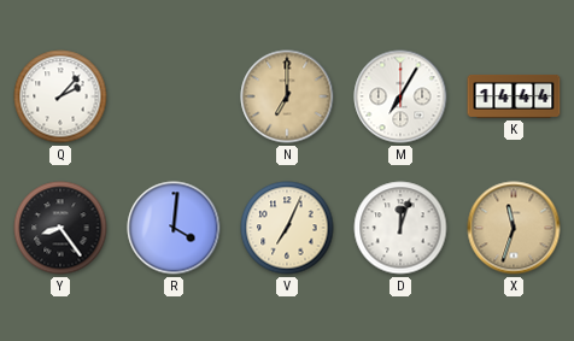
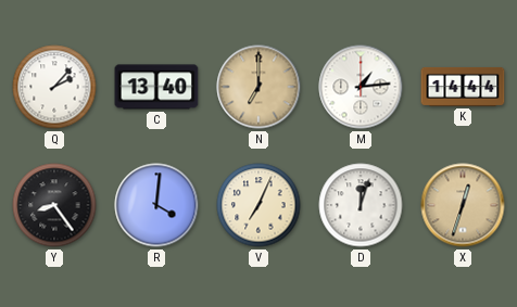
C: none -> 13:40
M: 7:05 -> 1:14
X: 11:33 -> 12:33
